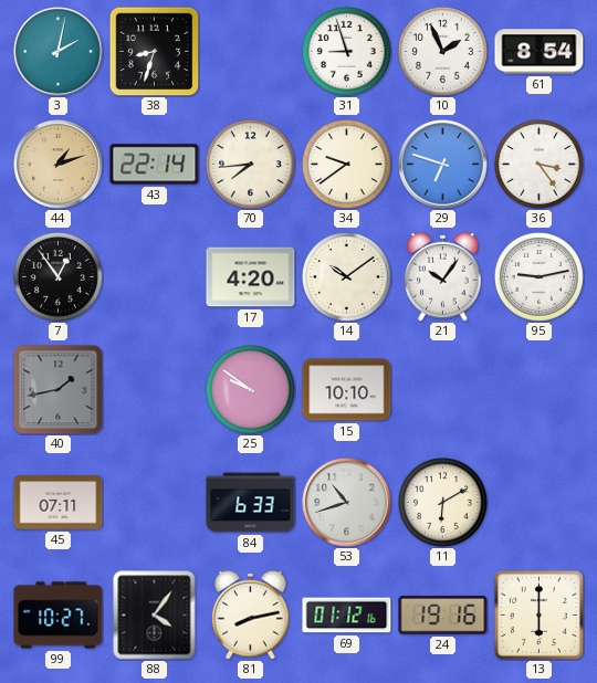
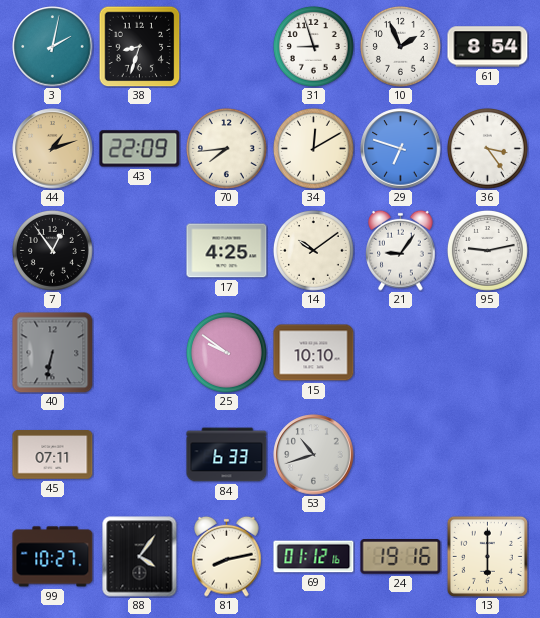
43: 22:14 -> 22:09
34: 9:39 -> 12:10
17: 4:20 -> 4:25
21: 10:06 -> 9:06
40: 1:43 -> 6:32
11: 6:10 -> none
